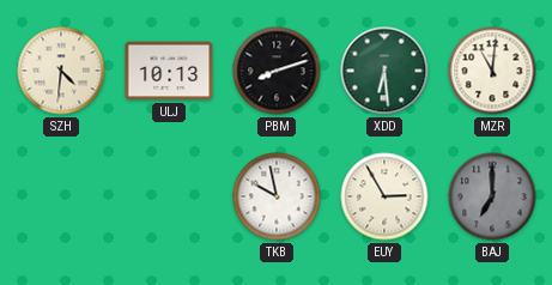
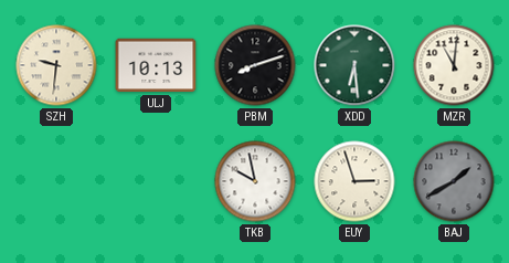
SZH: 4:31 -> 9:31
EUY: 2:55 -> 2:57
BAJ: 7:00 -> 1:40
